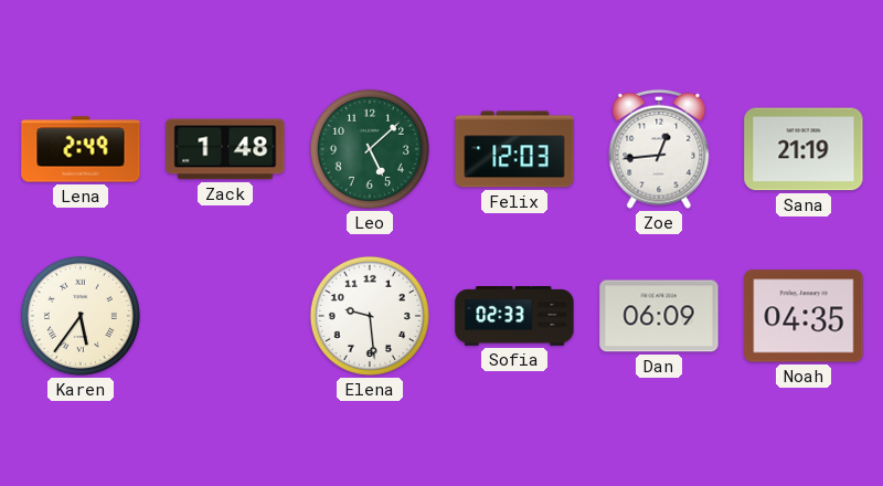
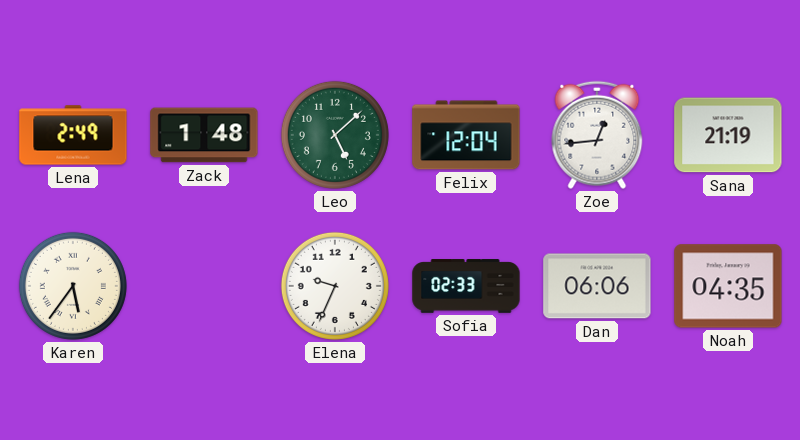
Felix: 12:03 -> 12:04
Elena: 9:29 -> 9:34
Dan: 06:09 -> 06:06
